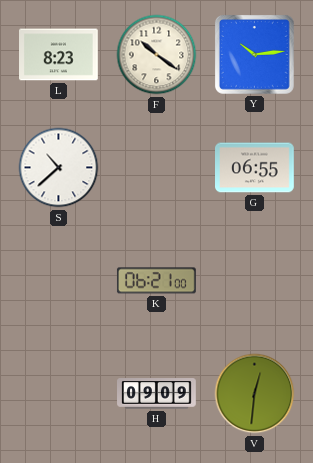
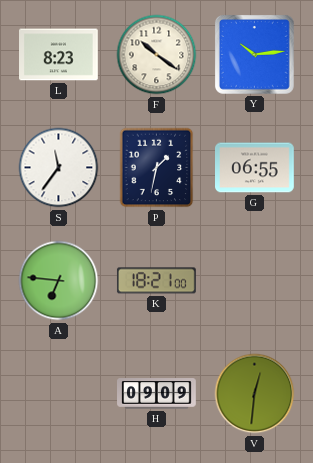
S: 10:38 -> 11:36
P: none -> 1:32
A: none -> 6:46
K: 06:21 -> 18:21
